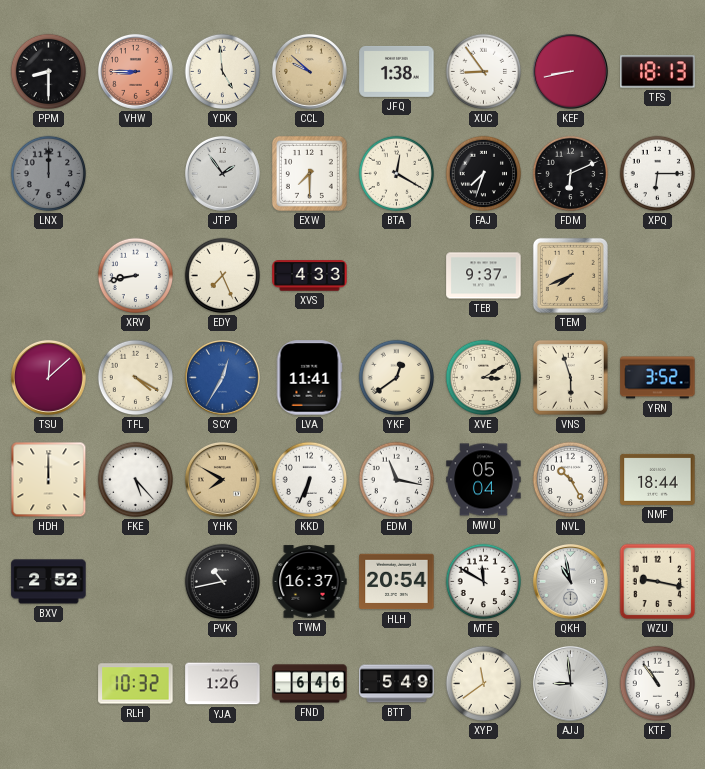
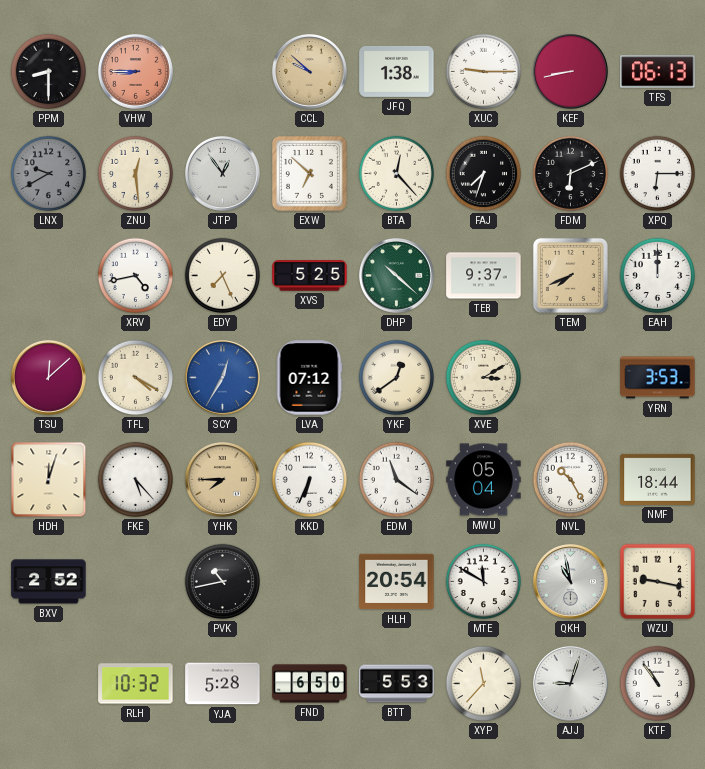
YDK: 4:59 -> none
XUC: 8:54 -> 9:15
TFS: 18:13 -> 06:13
LNX: 12:00 -> 9:40
ZNU: none -> 12:29
JTP: 1:54 -> 12:54
EXW: 7:30 -> 6:52
BTA: 12:20 -> 12:23
XRV: 8:43 -> 4:43
XVS: 4:33 -> 5:25
DHP: none -> 10:22
EAH: none -> 12:00
LVA: 11:41 -> 07:12
VNS: 5:57 -> none
YRN: 3:52 -> 3:53
HDH: 12:00 -> 12:03
YHK: 7:50 -> 7:45
EDM: 11:17 -> 11:21
TWM: 16:37 -> none
YJA: 1:26 -> 5:28
FND: 6:46 -> 6:50
BTT: 5:49 -> 5:53
XYP: 11:39 -> 11:37
AJJ: 8:59 -> 9:03
